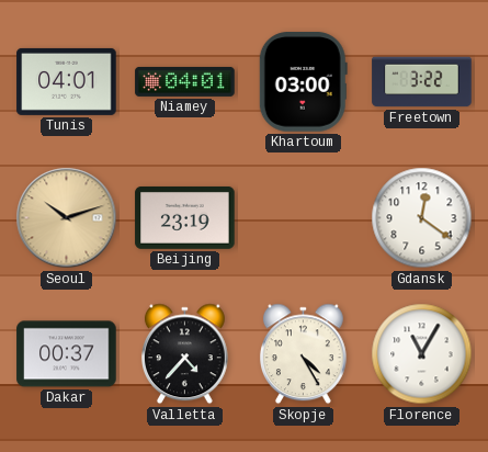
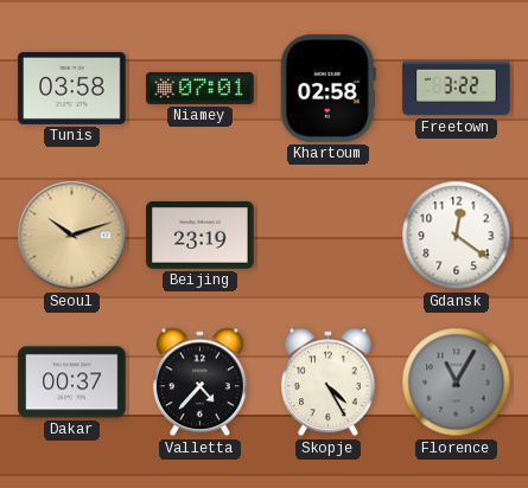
Tunis: 04:01 -> 03:58
Niamey: 04:01 -> 07:01
Khartoum: 03:00 -> 02:58
Florence dial: white -> grey
